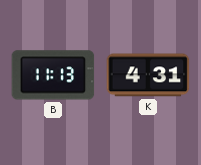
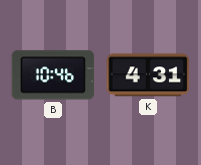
B: 11:13 -> 10:46
